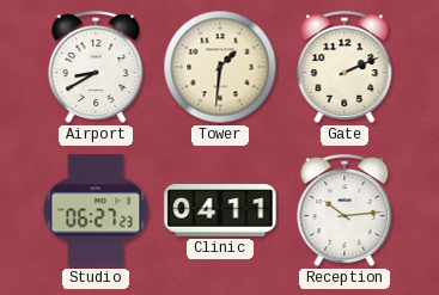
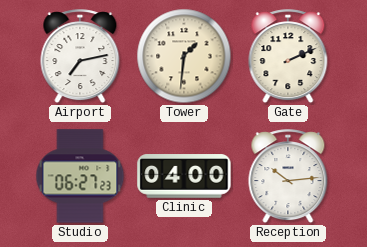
Airport: 8:40 -> 7:13
Clinic: 04:11 -> 04:00
